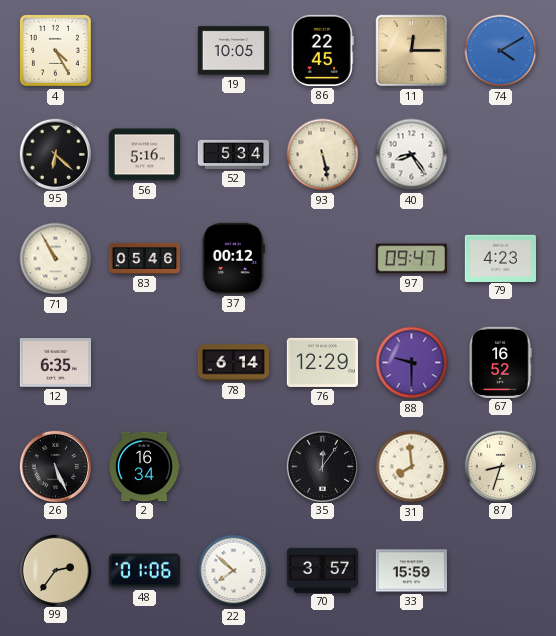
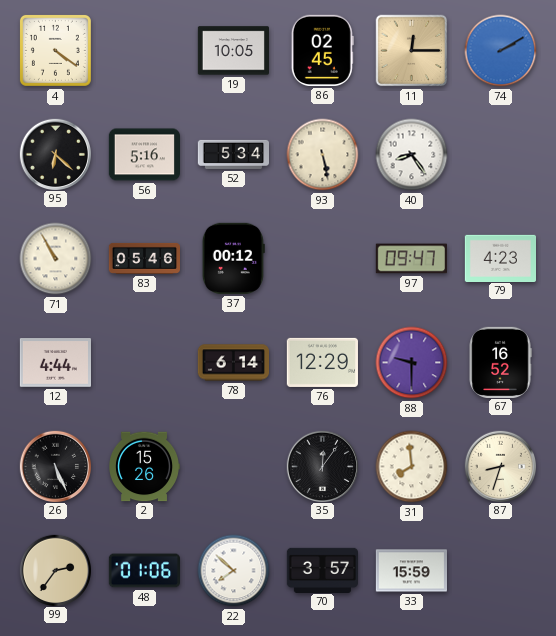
4: 4:25 -> 4:21
86: 22:45 -> 02:45
74: 4:10 -> 2:10
12: 6:35 -> 4:44
2: 16:34 -> 15:26
